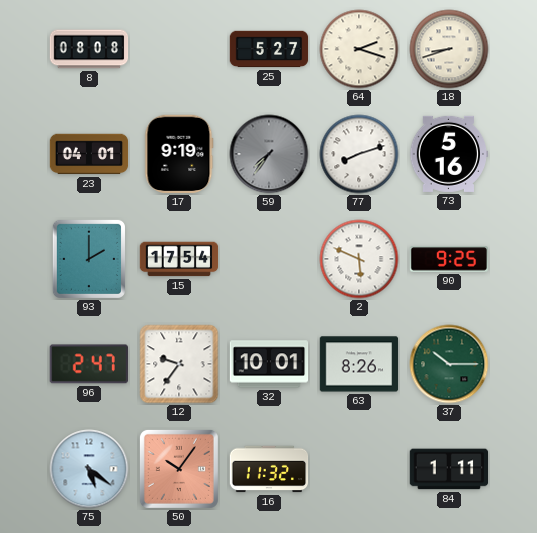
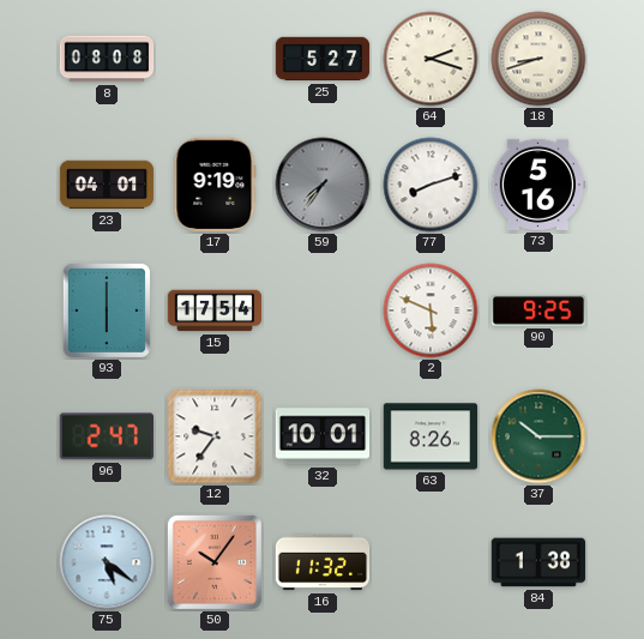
93: 2:00 -> 6:00
84: 1:11 -> 1:38
